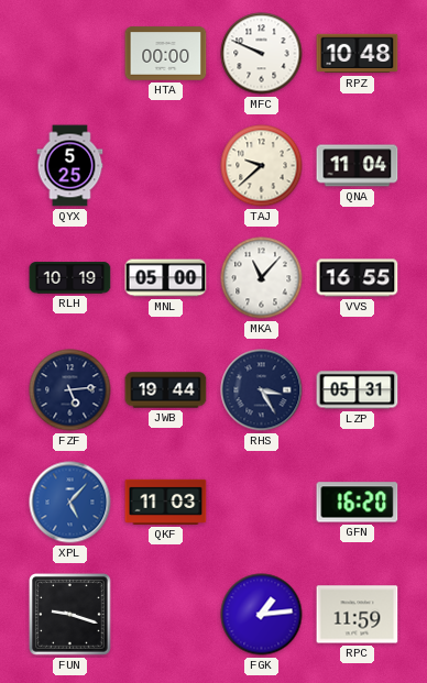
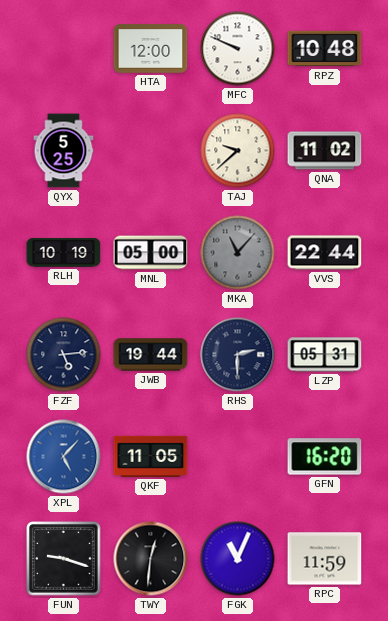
HTA: 00:00 -> 12:00
QNA: 11:04 -> 11:02
MKA dial: white -> grey
VVS: 16:55 -> 22:44
RHS: 3:25 -> 2:30
QKF: 11:03 -> 11:05
TWY: none -> 12:31
FGK: 1:14 -> 11:04
